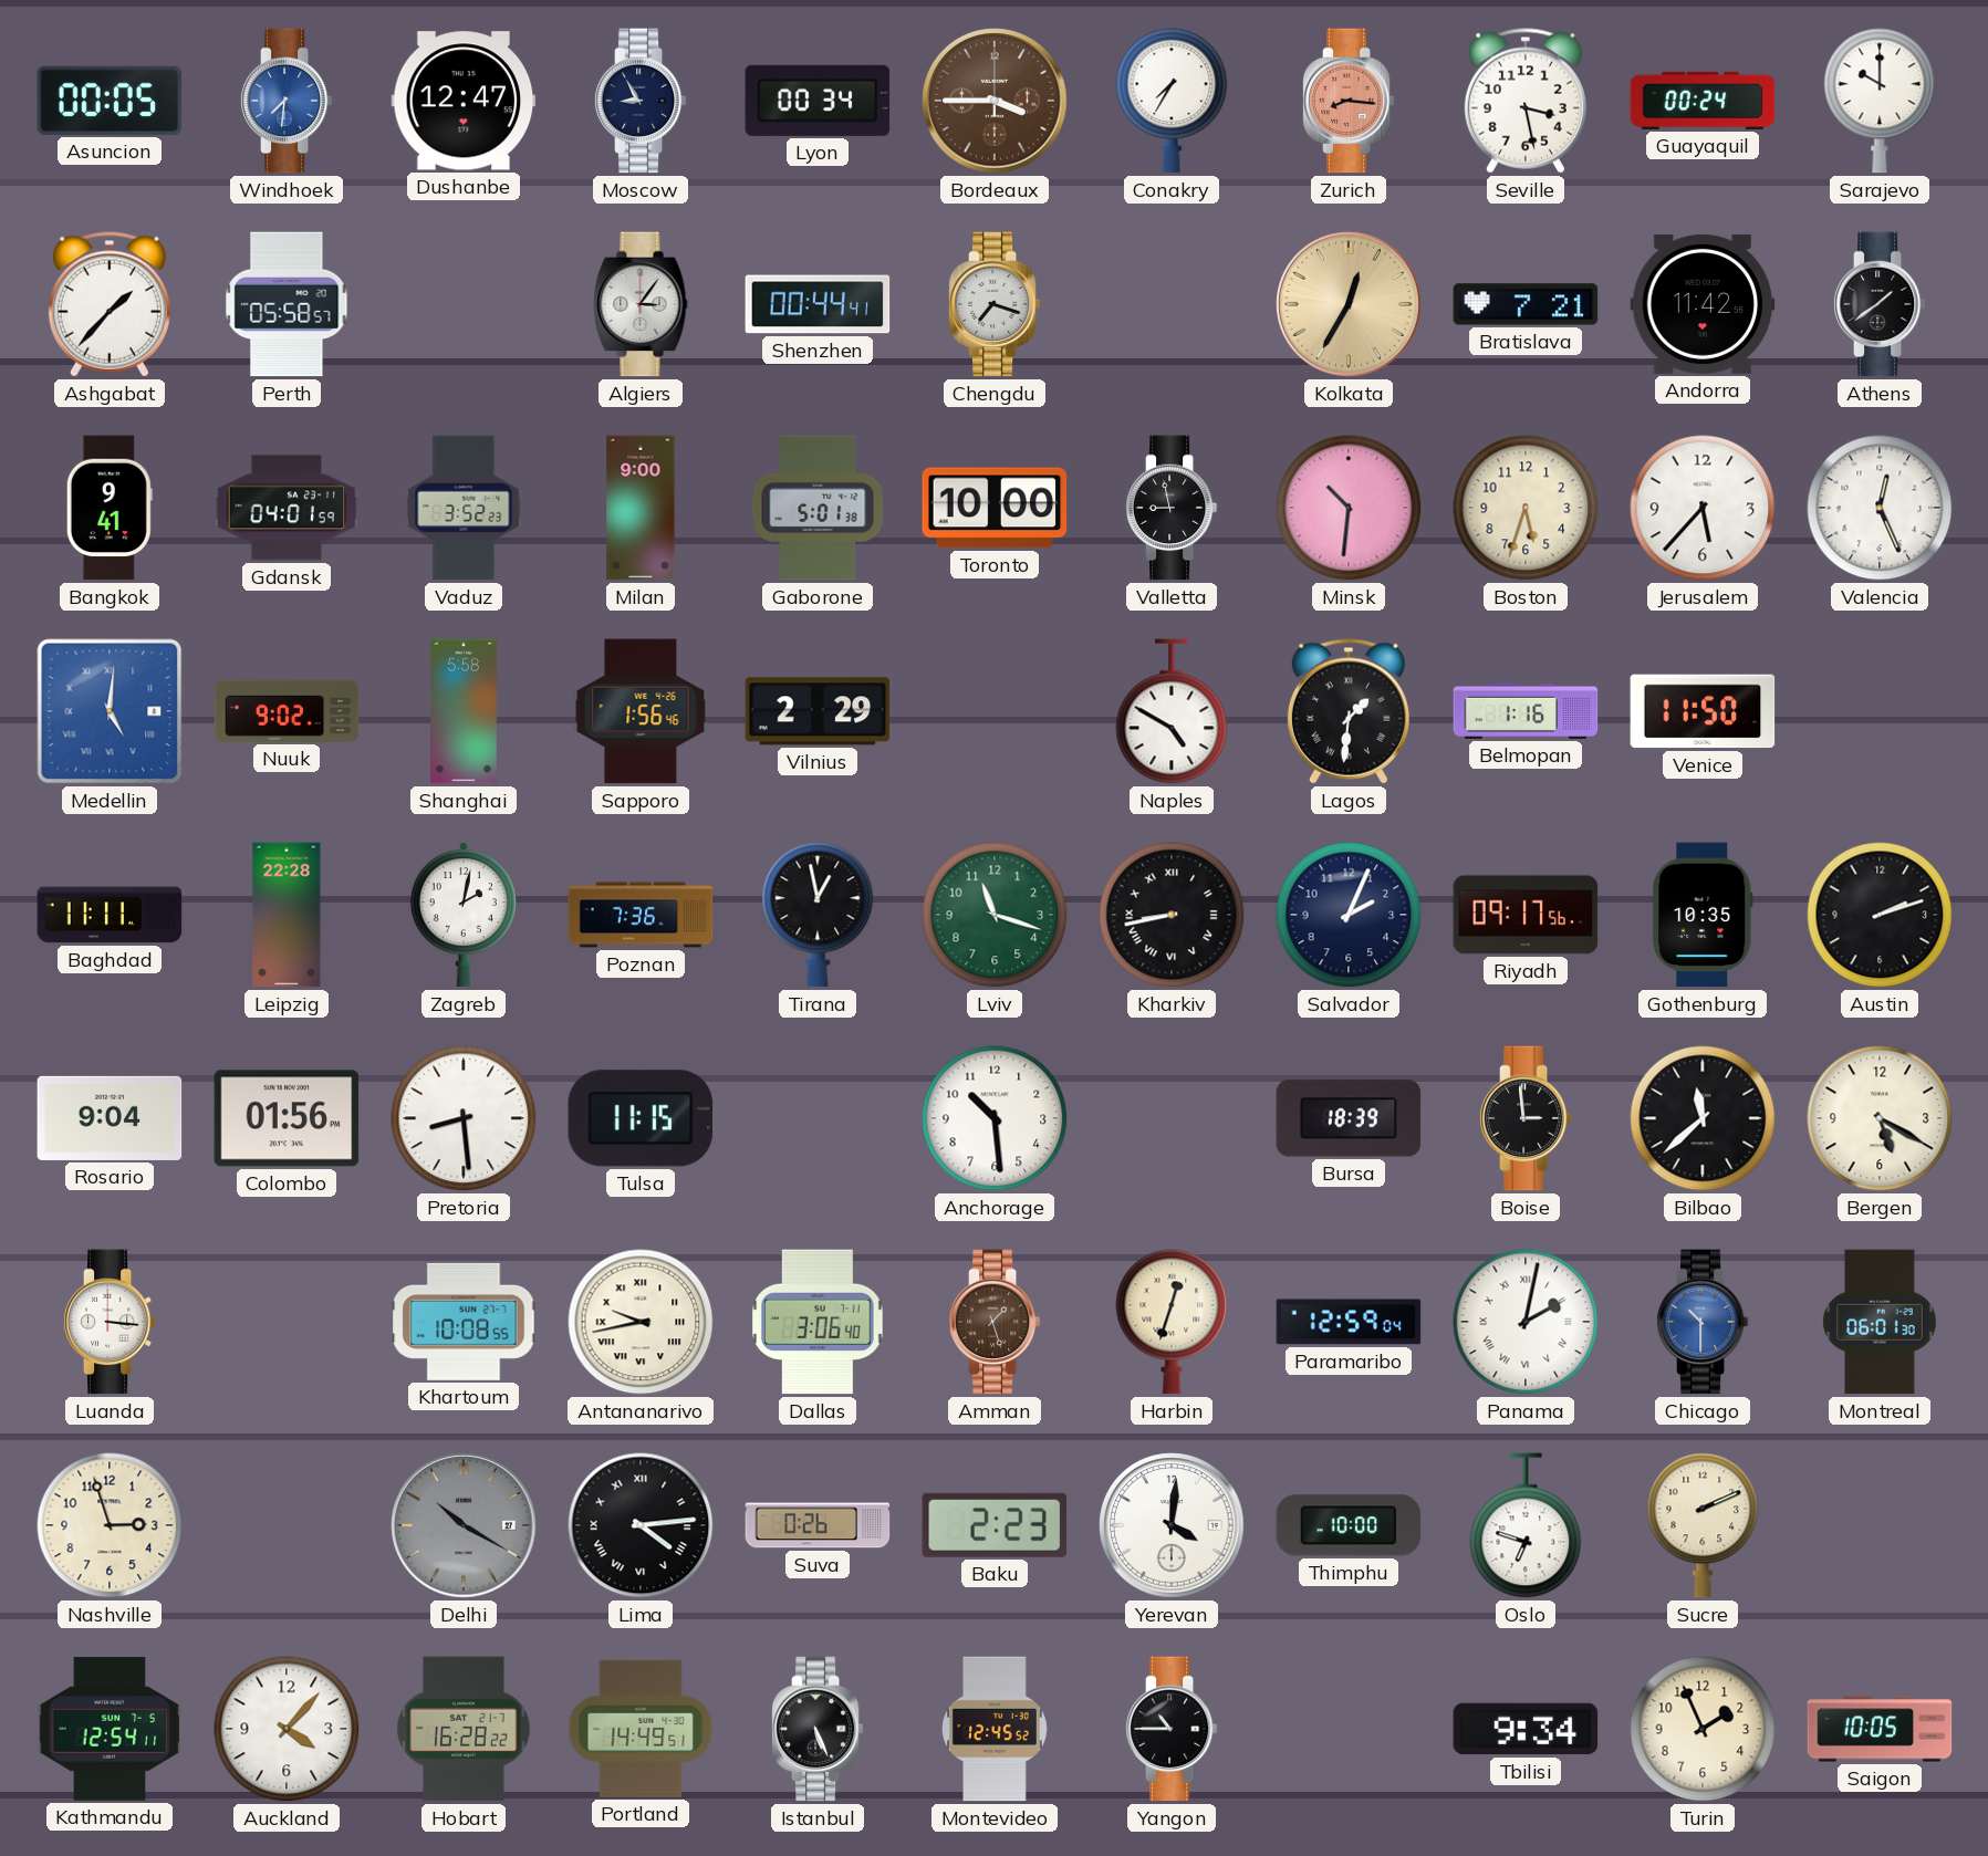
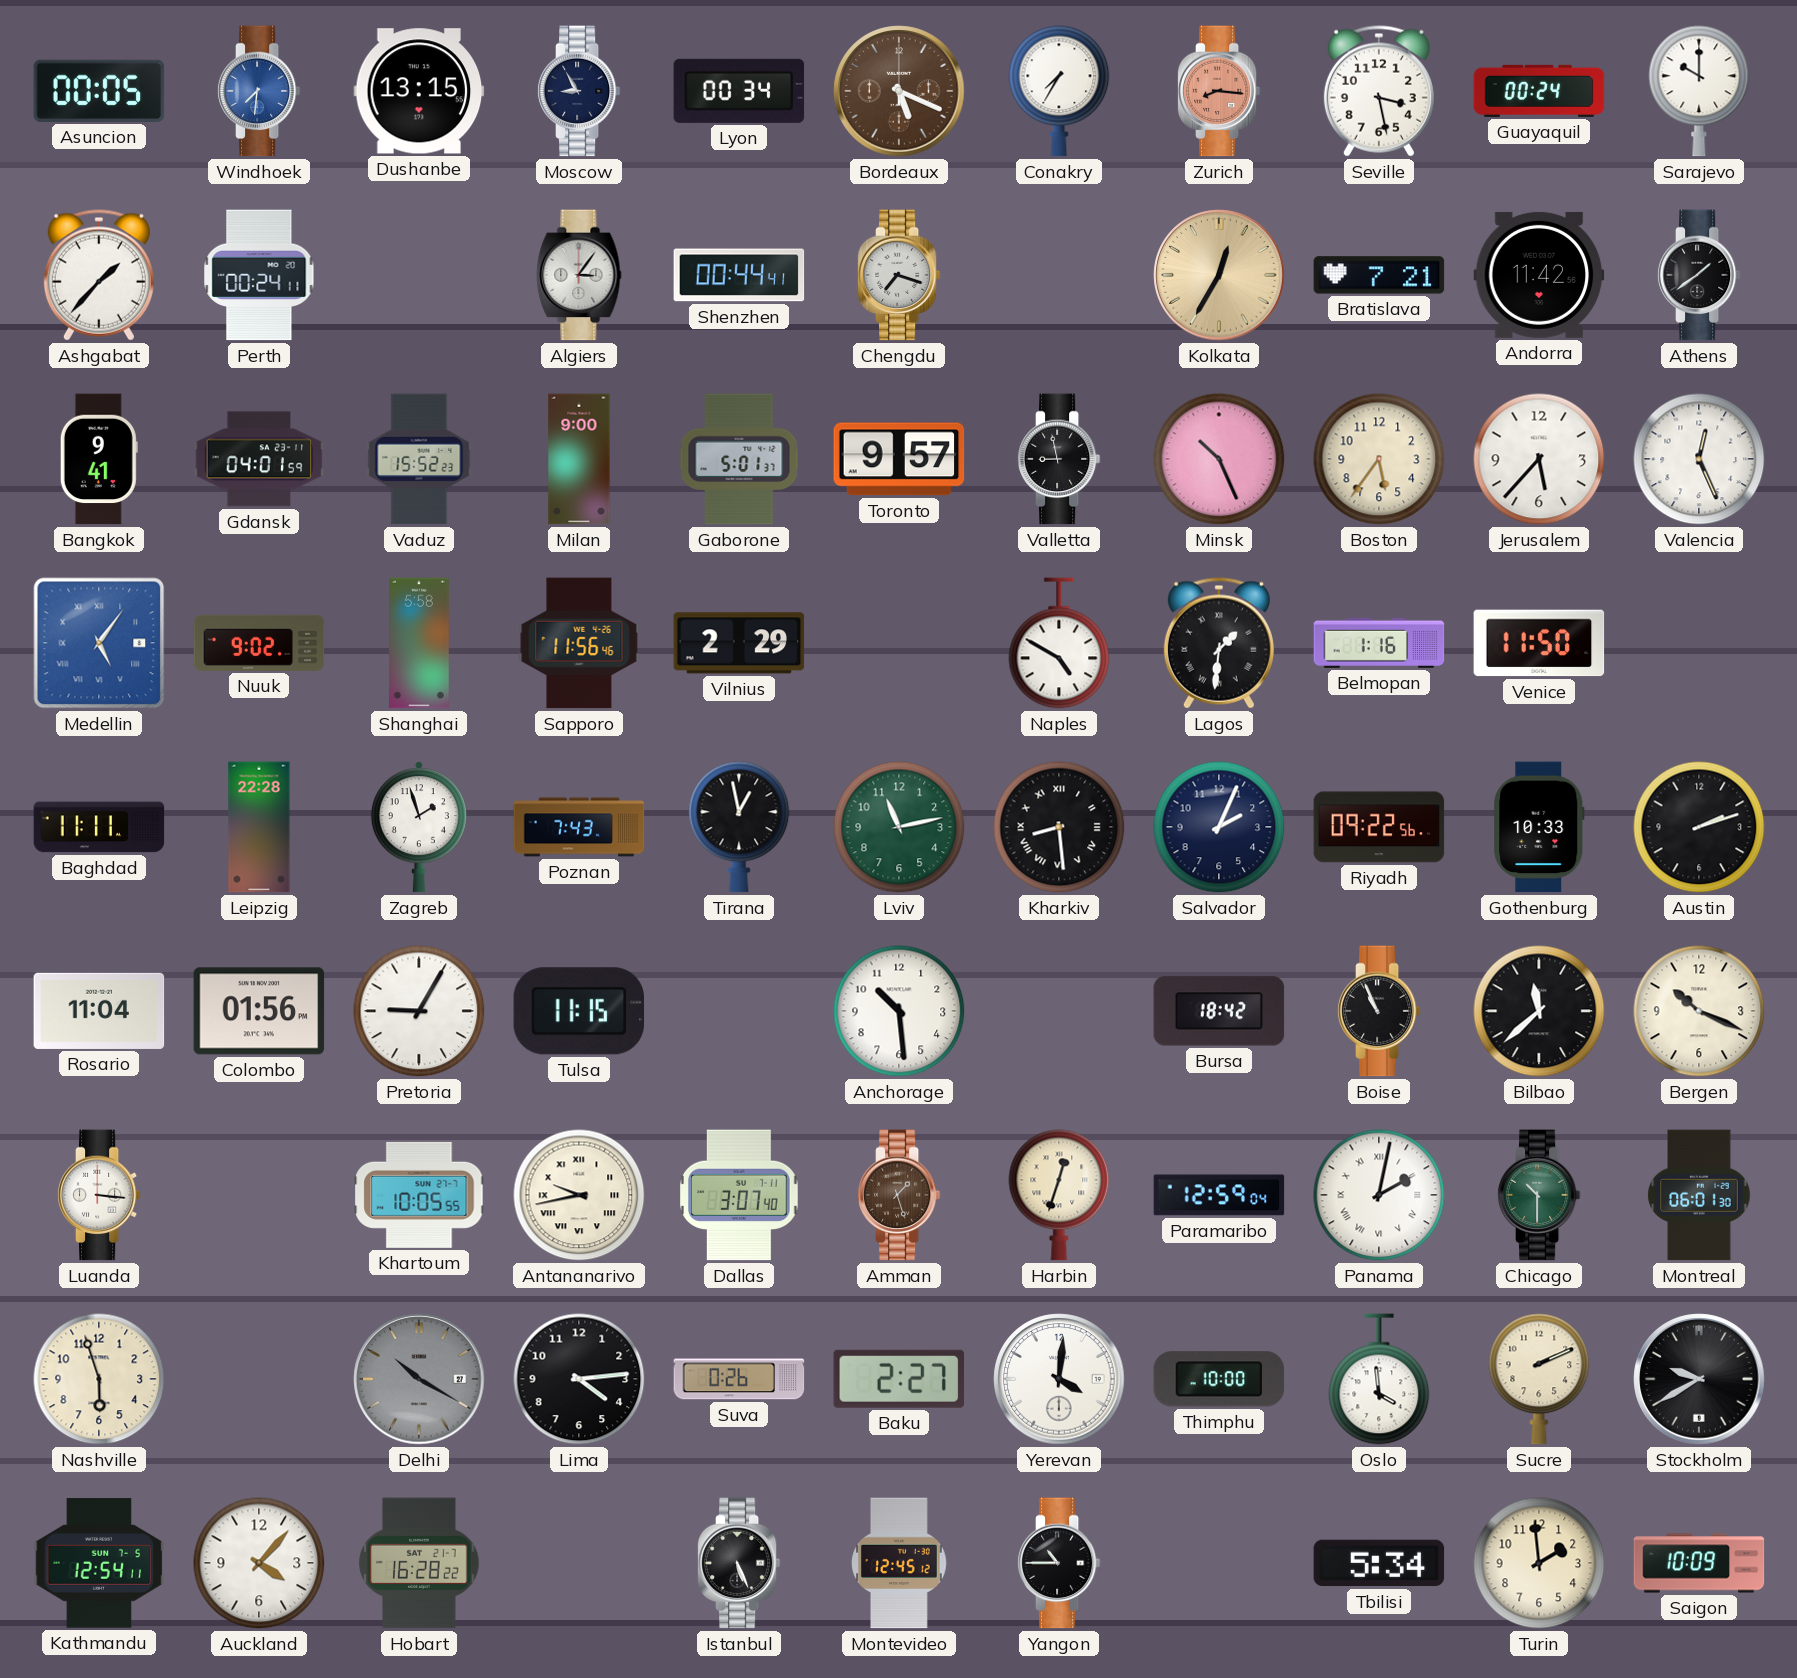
Dushanbe: 12:47 -> 13:15
Bordeaux: 3:45 -> 5:19
Perth: 05:58 -> 00:24
Vaduz: 3:52 -> 15:52
Gaborone: 5:01:38 -> 5:01:37
Toronto: 10:00 -> 9:57
Minsk: 10:31 -> 10:26
Boston: 5:33 -> 5:36
Medellin: 5:01 -> 5:06
Sapporo: 1:56 -> 11:56
Zagreb: 2:02 -> 1:57
Poznan: 7:36 -> 7:43
Lviv: 11:18 -> 11:13
Kharkiv: 8:43 -> 8:29
Riyadh: 09:17 -> 09:22
Gothenburg: 10:35 -> 10:33
Rosario: 9:04 -> 11:04
Pretoria: 8:29 -> 9:05
Bursa: 18:39 -> 18:42
Boise: 2:59 -> 10:56
Bergen: 5:20 -> 10:19
Khartoum: 10:08 -> 10:05
Dallas: 3:06 -> 3:07
Chicago dial: blue -> green
Nashville: 2:57 -> 5:57
Lima numerals: Roman -> Arabic
Baku: 2:23 -> 2:27
Oslo: 6:48 -> 3:59
Stockholm: none -> 9:40
Portland: 14:49 -> none
Montevideo: 12:45:52 -> 12:45:12
Tbilisi: 9:34 -> 5:34
Turin: 1:56 -> 1:59
Saigon: 10:05 -> 10:09
